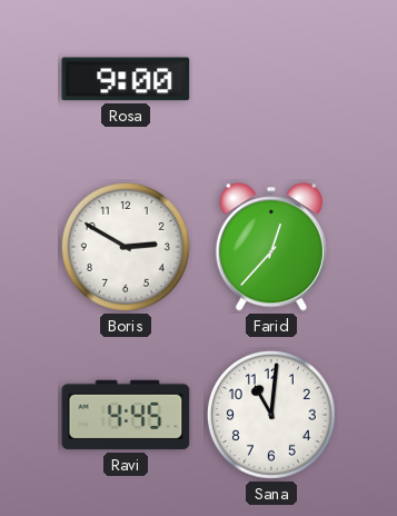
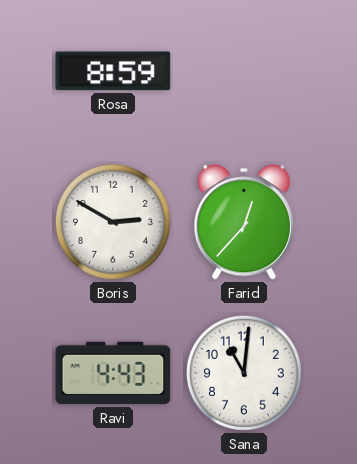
Rosa: 9:00 -> 8:59
Ravi: 4:45 -> 4:43
